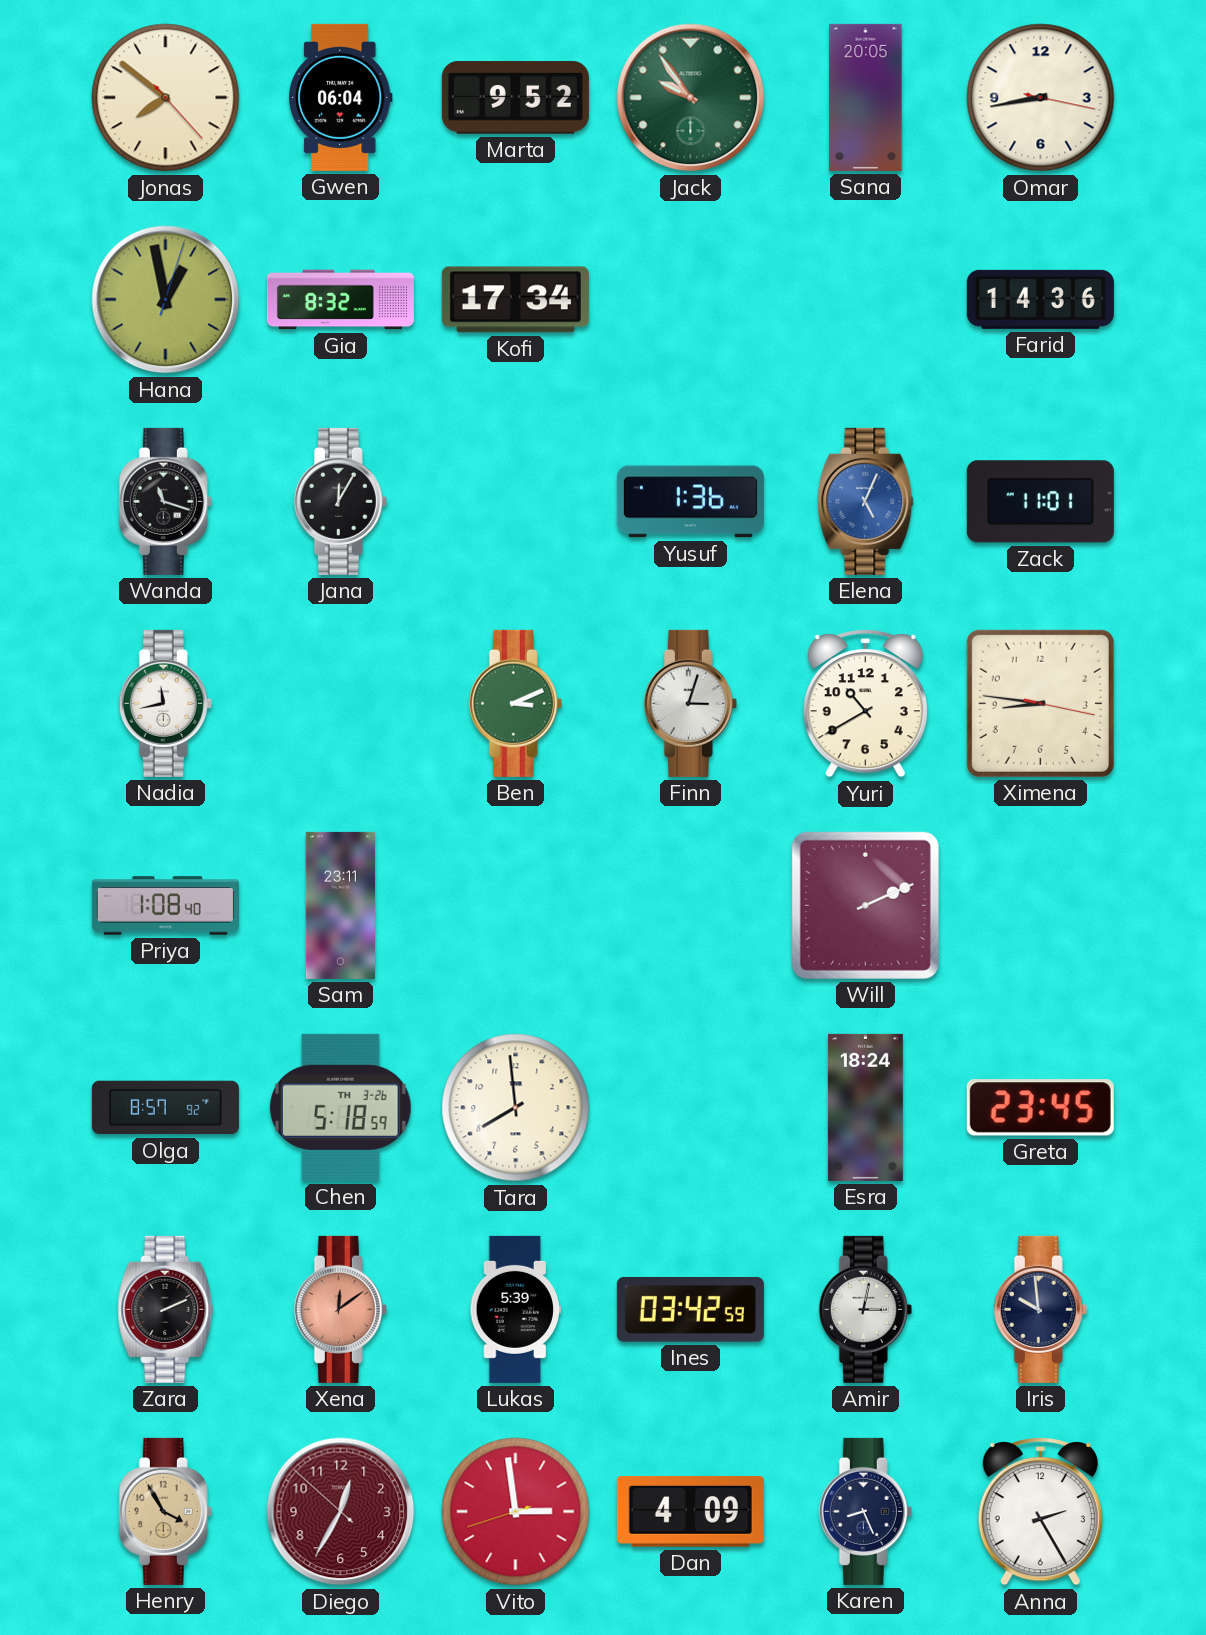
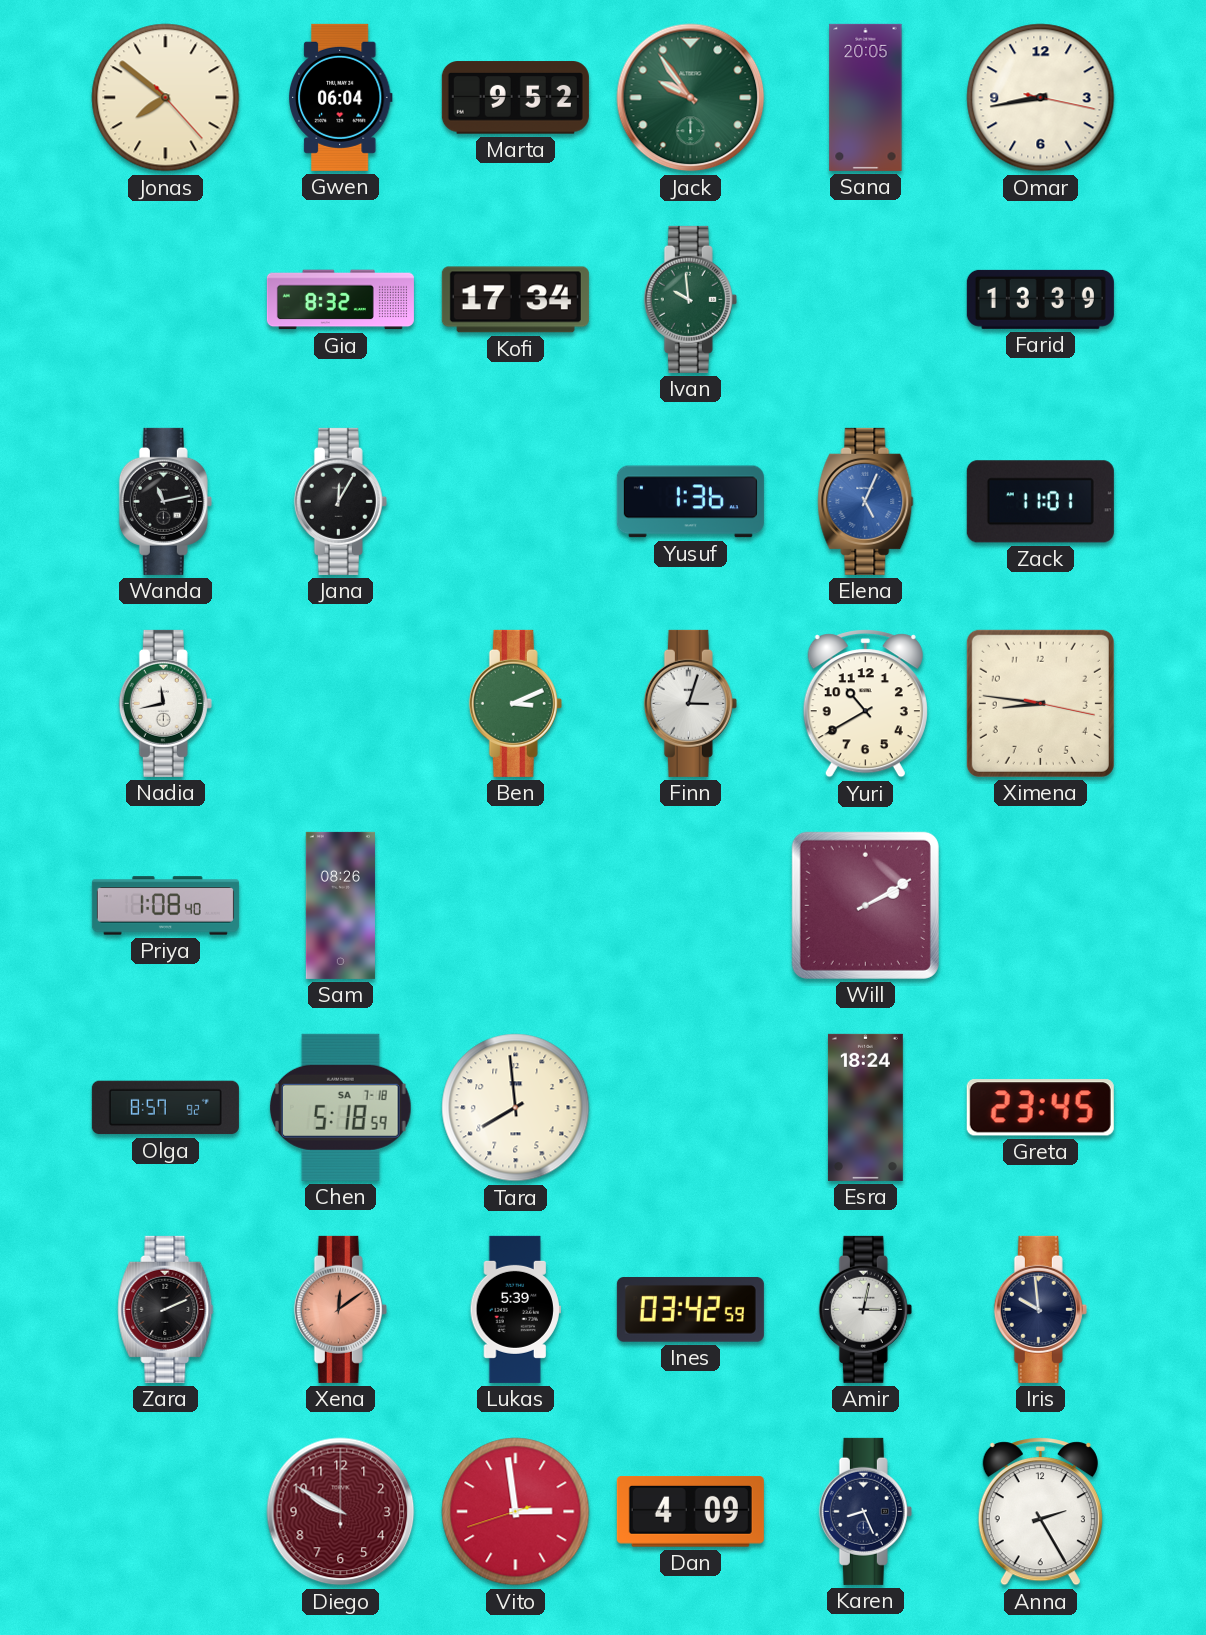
Hana: 12:58 -> none
Ivan: none -> 9:59
Farid: 14:36 -> 13:39
Wanda: 11:18 -> 11:13
Sam: 23:11 -> 08:26
Will: 2:11 -> 2:10
Chen date: TH 3-26 -> SA 7-18
Henry: 3:55 -> none
Diego: 12:34 -> 9:50
